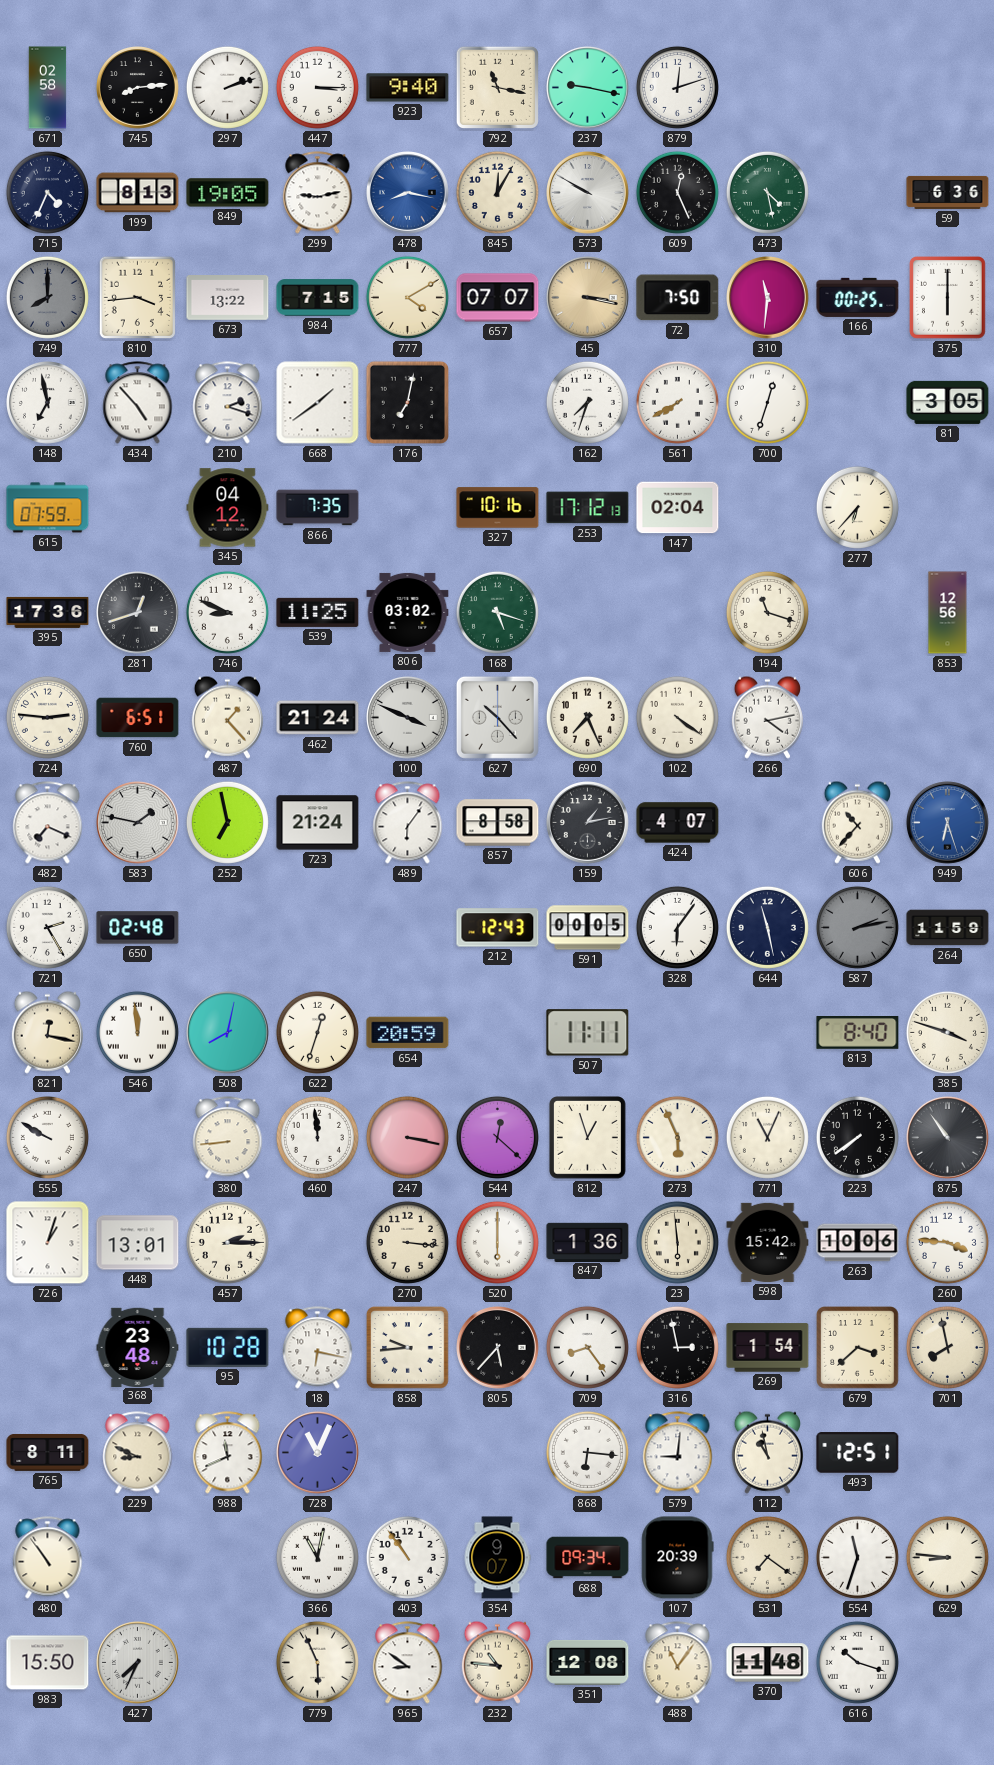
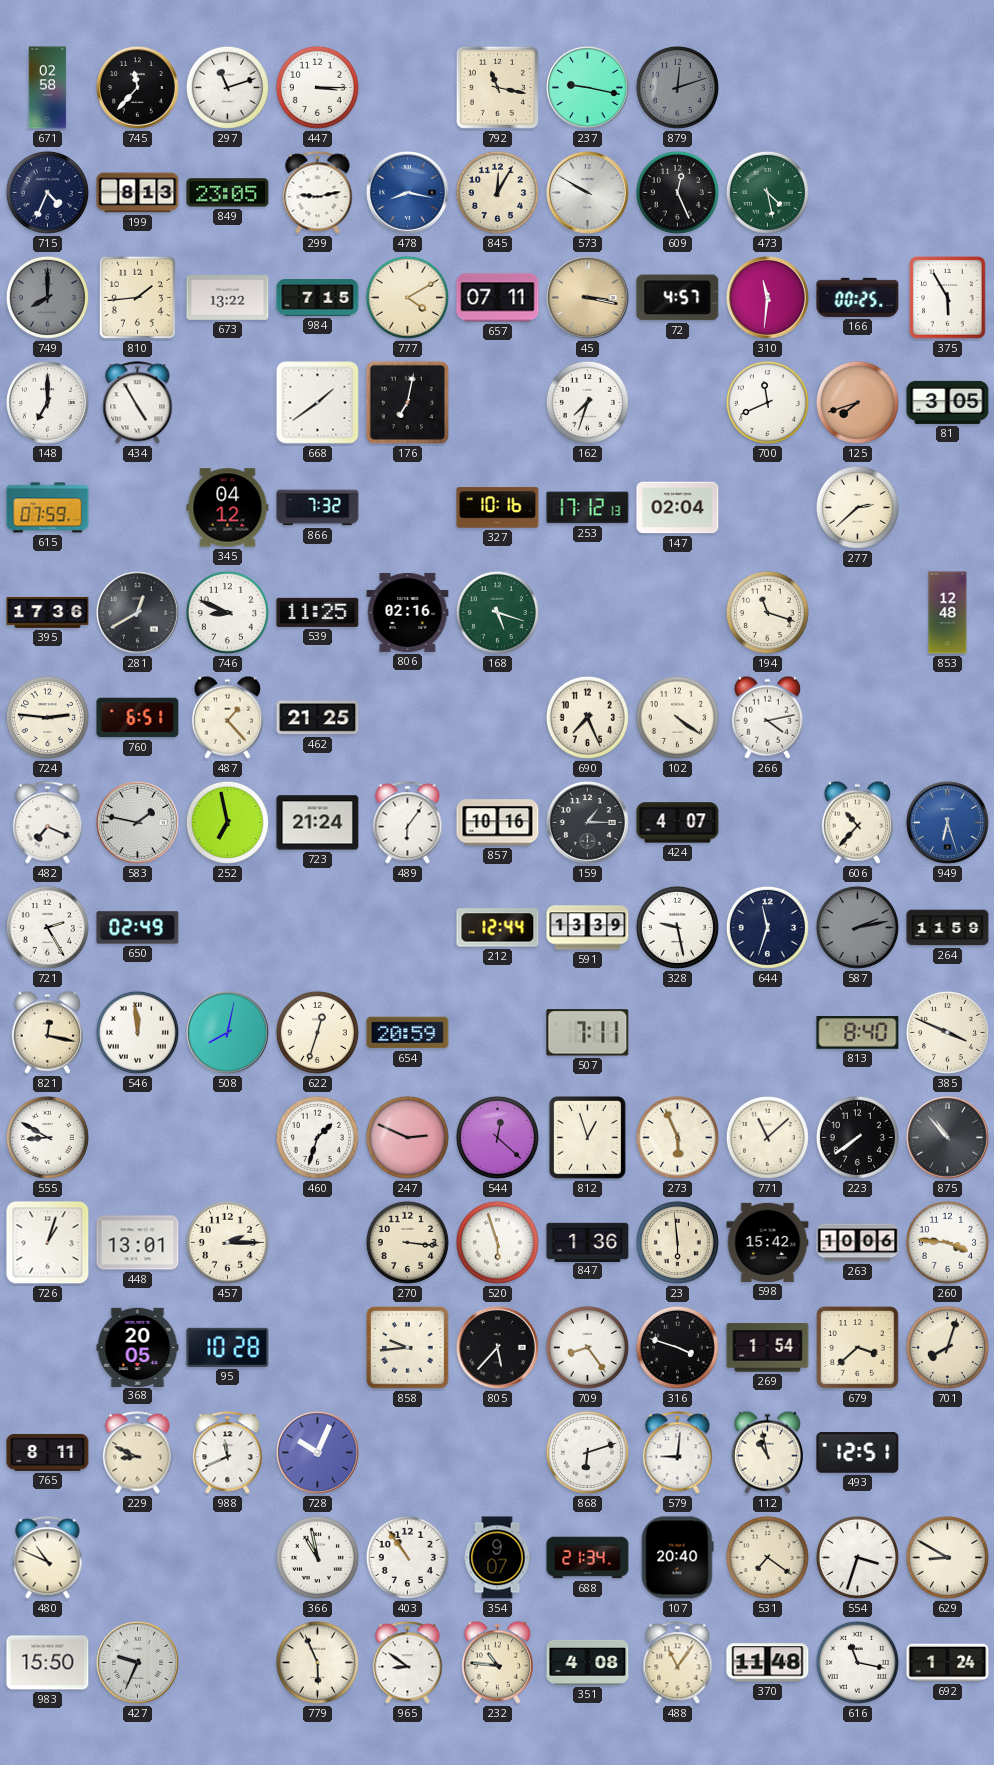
745: 8:14 -> 11:37
297: 2:12 -> 11:12
923: 9:40 -> none
879 dial: white -> grey
849: 19:05 -> 23:05
59: 6:36 -> none
810: 3:44 -> 1:44
657: 07:07 -> 07:11
72: 7:50 -> 4:57
375: 6:00 -> 5:55
148: 6:58 -> 7:00
434: 4:53 -> 4:55
210: 2:18 -> none
561: 7:40 -> none
700: 12:33 -> 11:41
125: none -> 7:42
866: 7:35 -> 7:32
277: 6:37 -> 2:38
281: 12:42 -> 12:40
806: 03:02 -> 02:16
853: 12:56 -> 12:48
462: 21:24 -> 21:25
100: 3:49 -> none
627: 10:23 -> none
857: 8:58 -> 10:16
159: 1:13 -> 1:15
650: 02:48 -> 02:49
212: 12:43 -> 12:44
591: 00:05 -> 13:39
328: 6:06 -> 9:28
644: 11:28 -> 11:33
507: 11:11 -> 7:11
385: 3:48 -> 3:49
555: 9:50 -> 8:50
380: 8:44 -> none
460: 11:59 -> 1:33
247: 3:17 -> 2:49
771: 11:04 -> 11:08
875: 10:54 -> 10:53
520: 6:00 -> 5:57
368: 23:48 -> 20:05
18: 6:17 -> none
316: 2:58 -> 3:48
701: 7:58 -> 8:03
728: 11:04 -> 10:04
868: 6:16 -> 6:12
480: 10:54 -> 10:49
366: 11:02 -> 10:58
688: 09:34 -> 21:34
107: 20:39 -> 20:40
554: 11:33 -> 3:33
629: 8:46 -> 8:50
427: 7:34 -> 9:34
351: 12:08 -> 4:08
616: 10:18 -> 11:17
692: none -> 1:24
